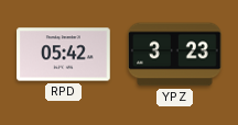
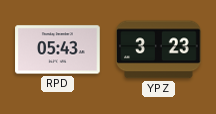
RPD: 05:42 -> 05:43
